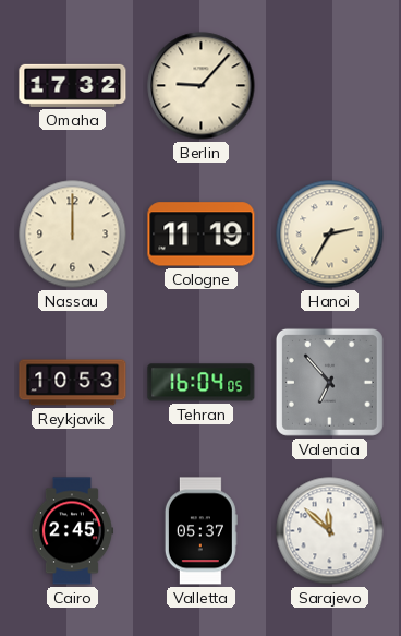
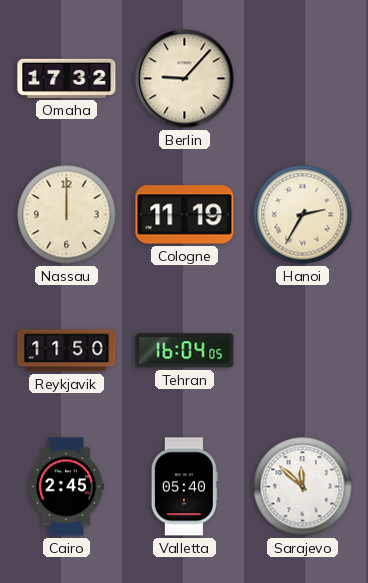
Reykjavik: 10:53 -> 11:50
Valencia: 6:53 -> none
Valletta: 05:37 -> 05:40
